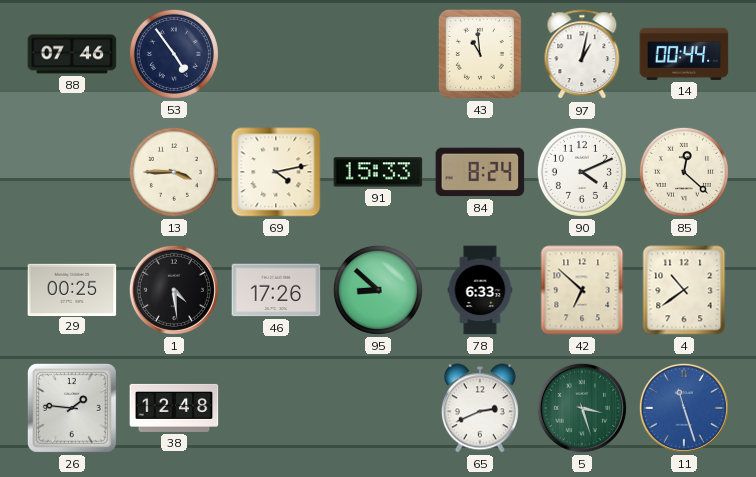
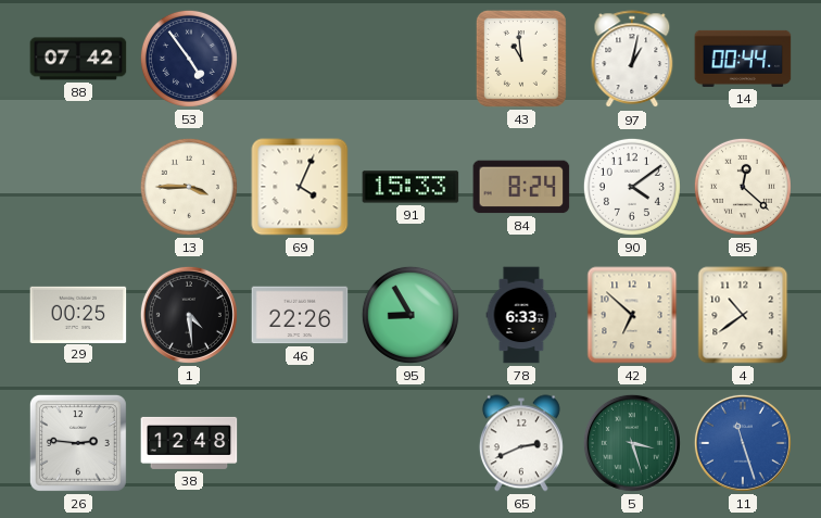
88: 07:46 -> 07:42
69: 4:13 -> 4:04
90: 4:11 -> 4:09
46: 17:26 -> 22:26
95: 8:52 -> 8:55
26: 1:46 -> 2:46
